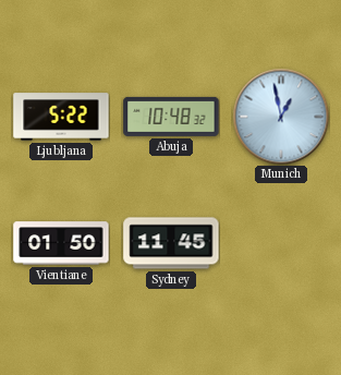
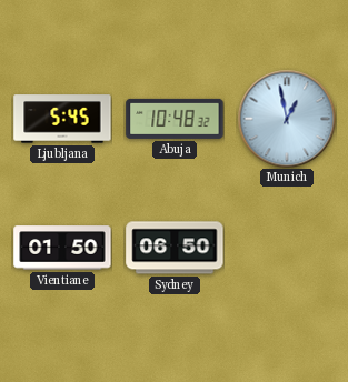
Ljubljana: 5:22 -> 5:45
Sydney: 11:45 -> 06:50
